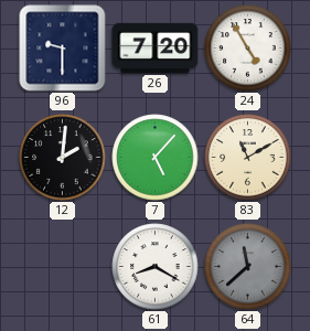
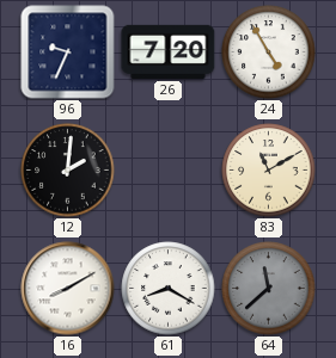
96: 9:30 -> 9:34
7: 5:07 -> none
16: none -> 8:10
